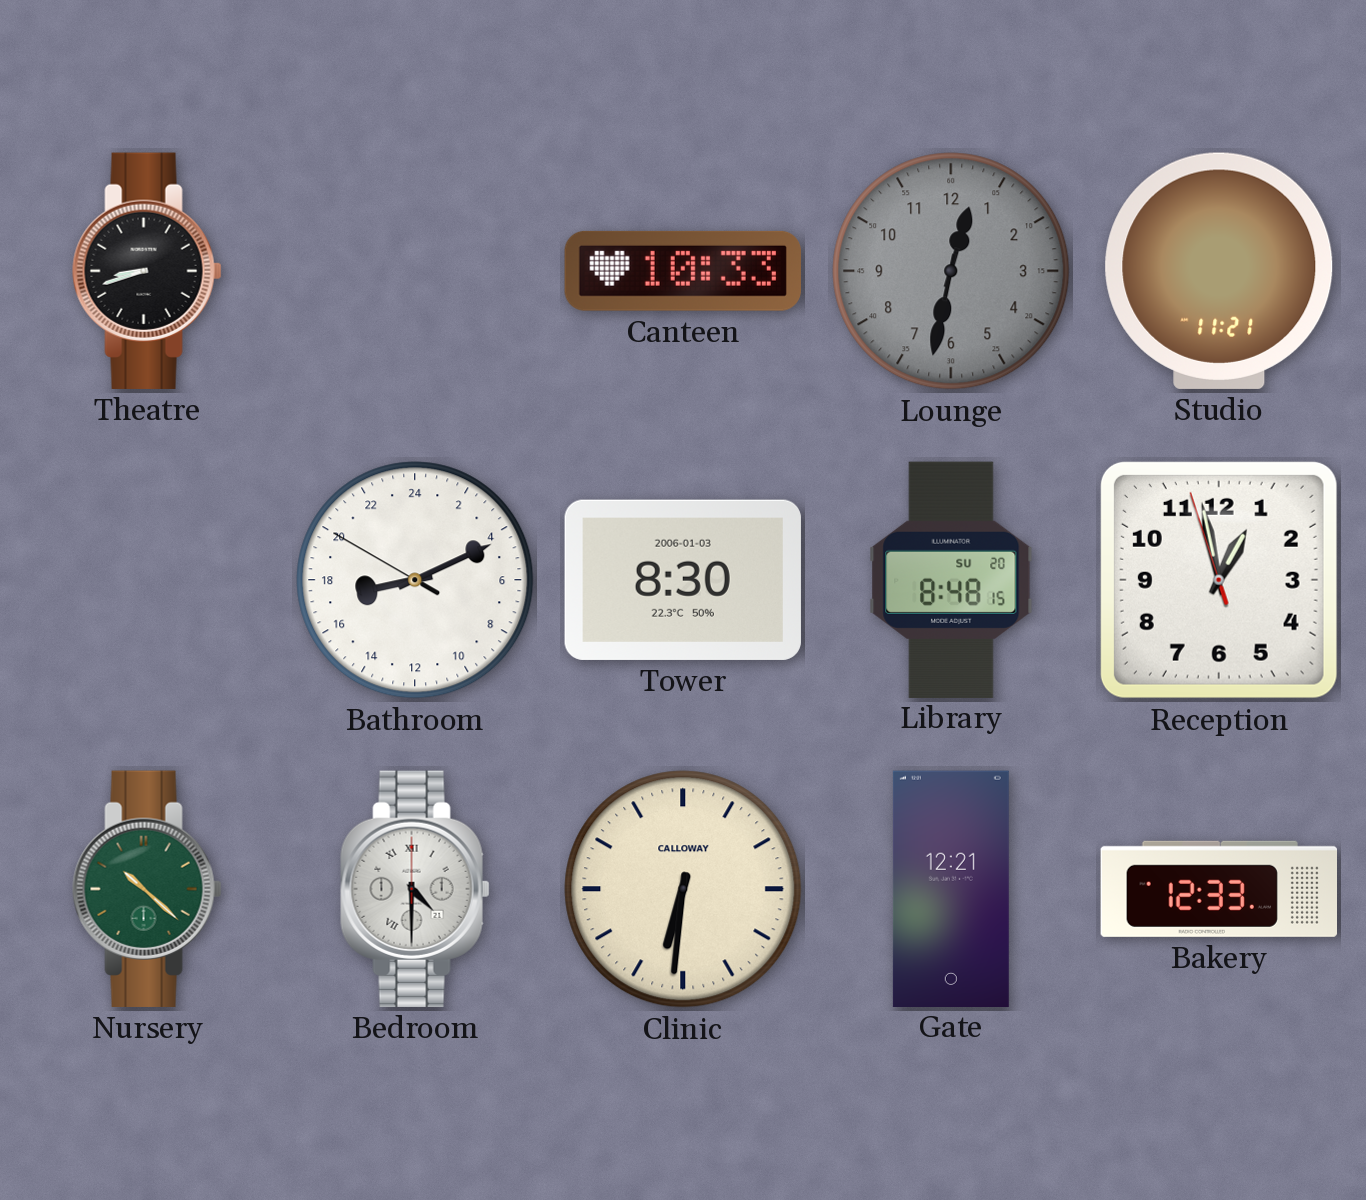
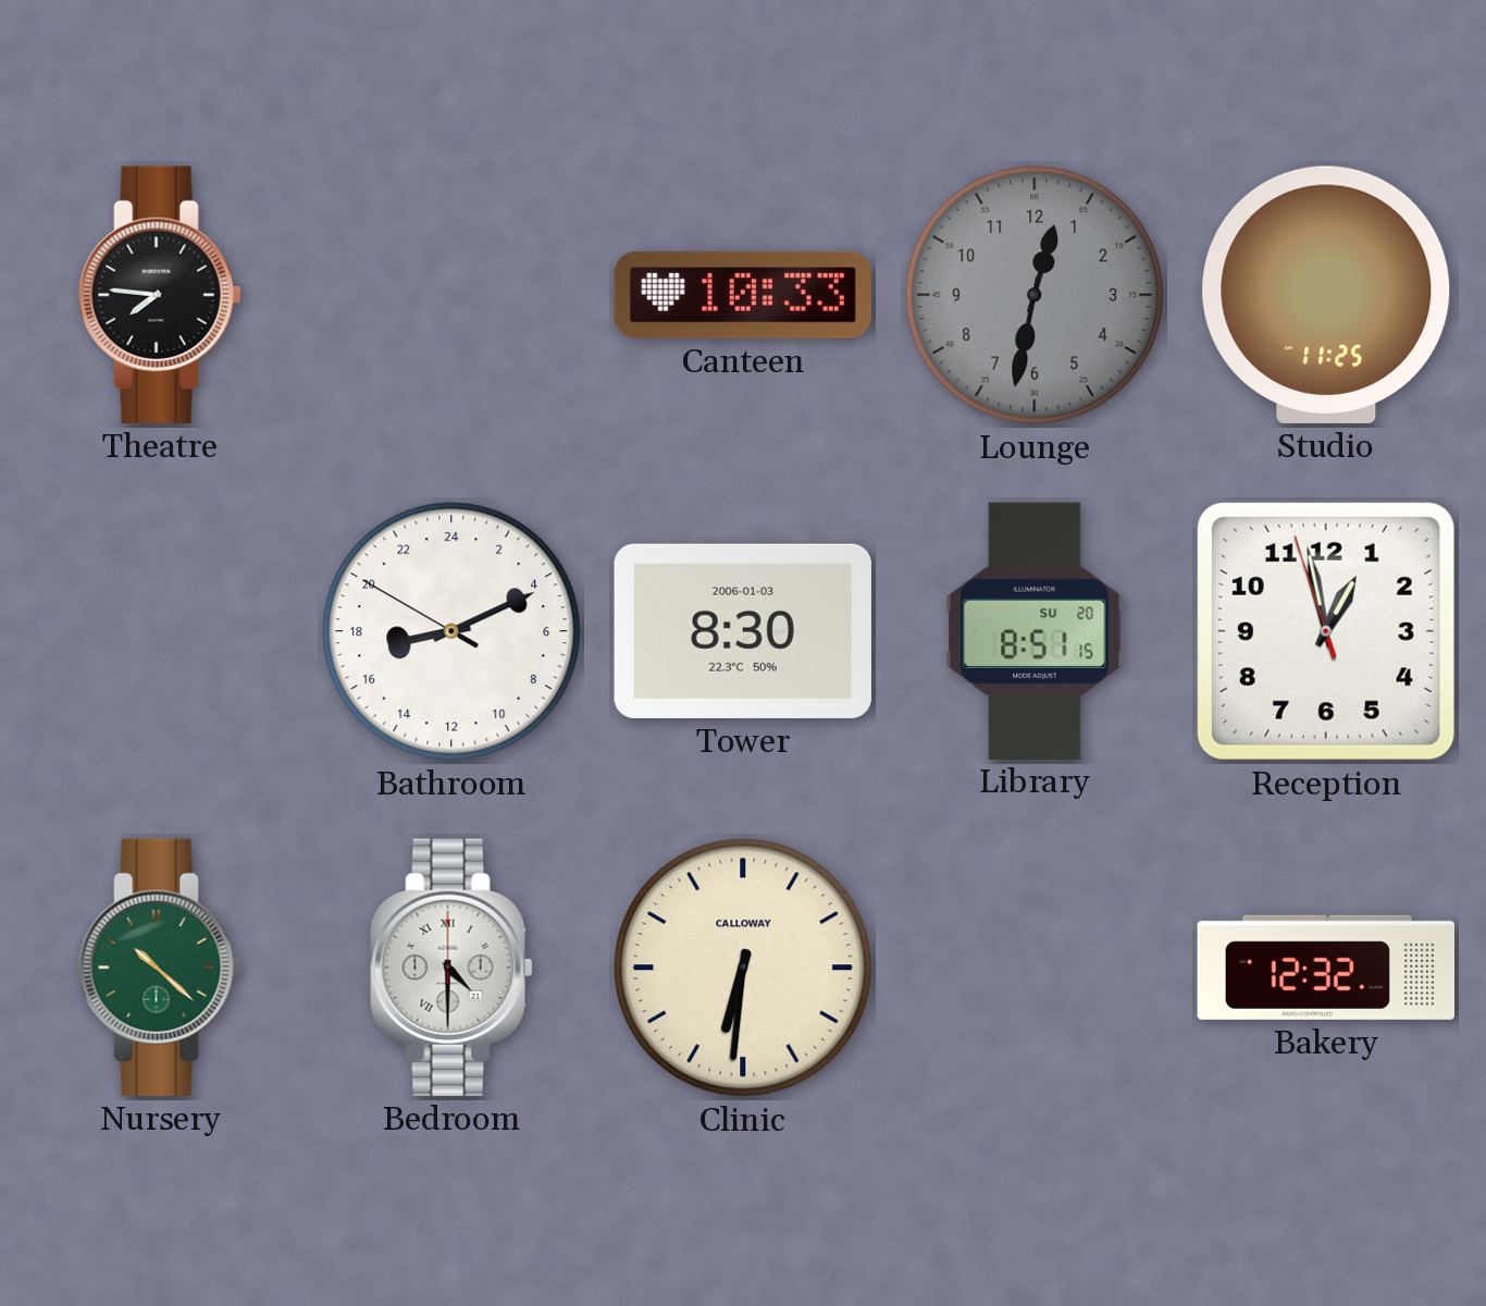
Theatre: 8:42 -> 7:46
Studio: 11:21 -> 11:25
Library: 8:48 -> 8:51
Gate: 12:21 -> none
Bakery: 12:33 -> 12:32
